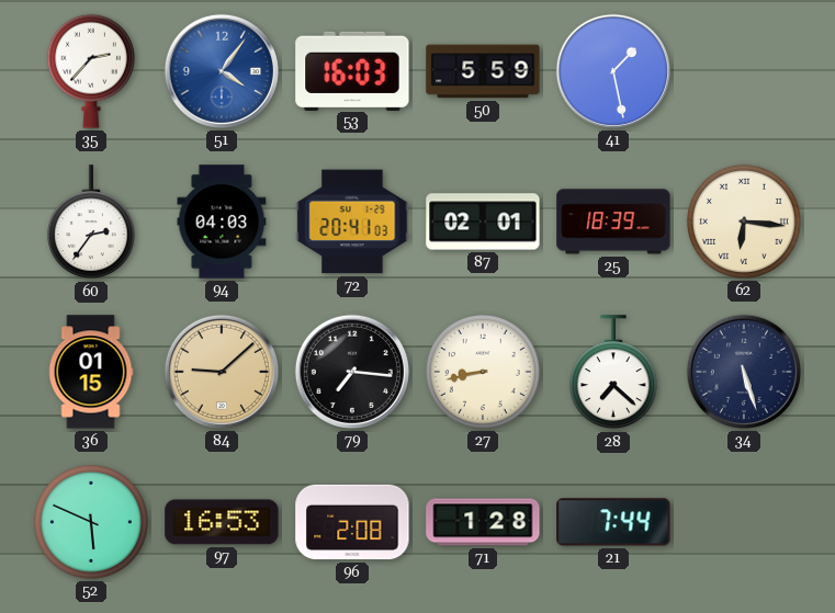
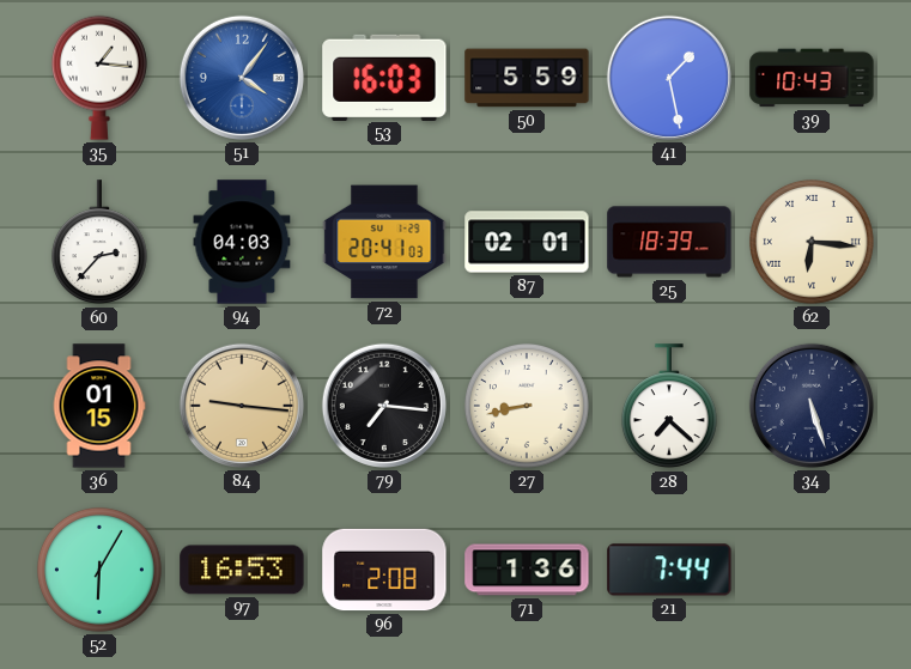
35: 2:37 -> 1:16
39: none -> 10:43
60: 2:36 -> 2:37
84: 9:08 -> 9:16
52: 5:49 -> 6:05
71: 1:28 -> 1:36
